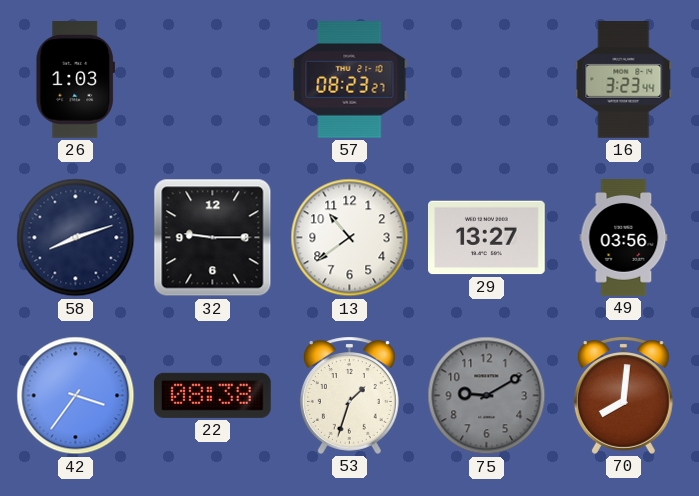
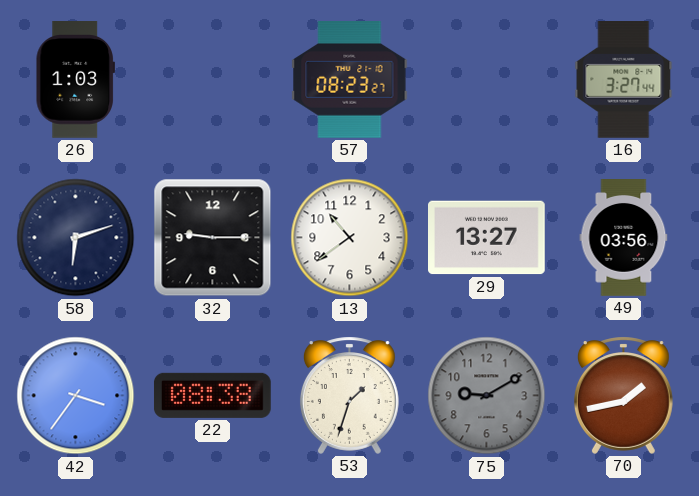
16: 3:23 -> 3:27
58: 8:12 -> 6:12
70: 8:01 -> 1:43
